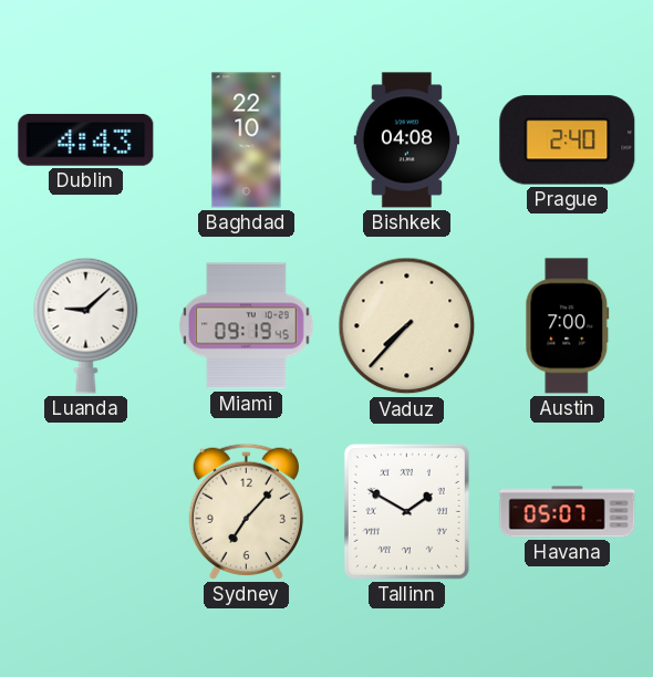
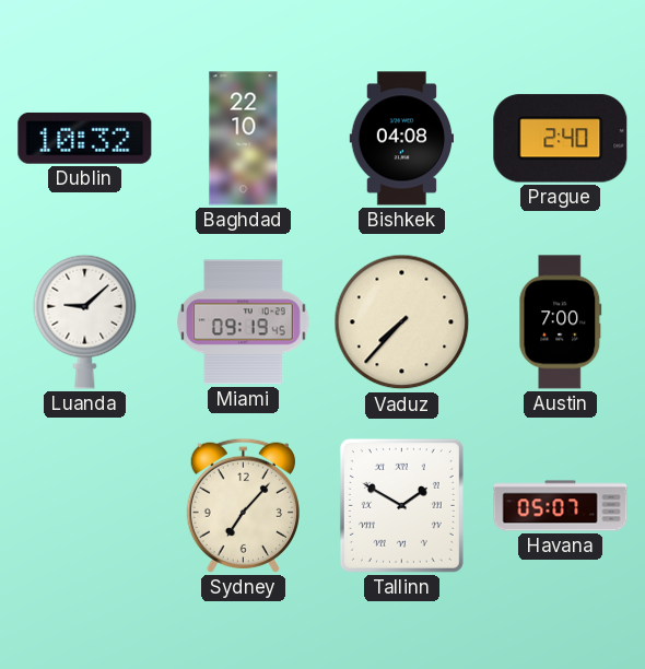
Dublin: 4:43 -> 10:32
